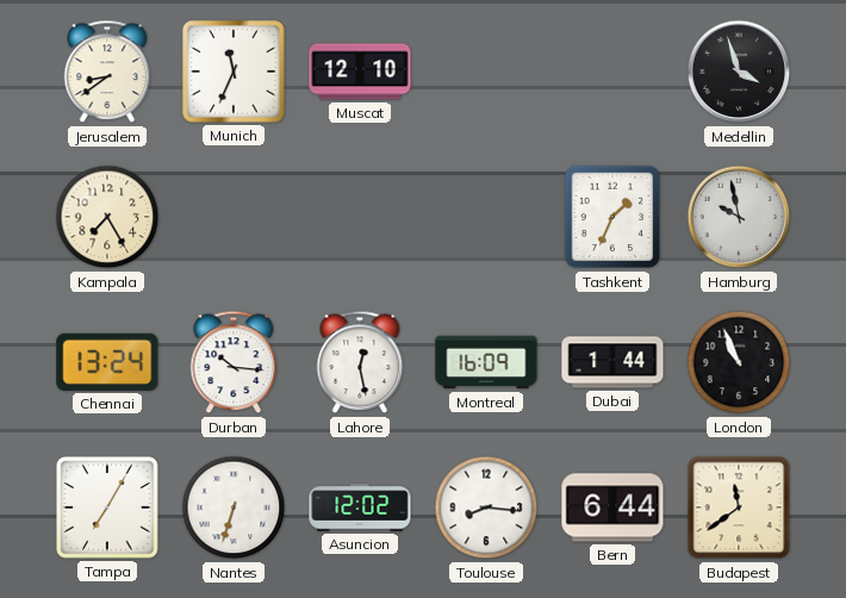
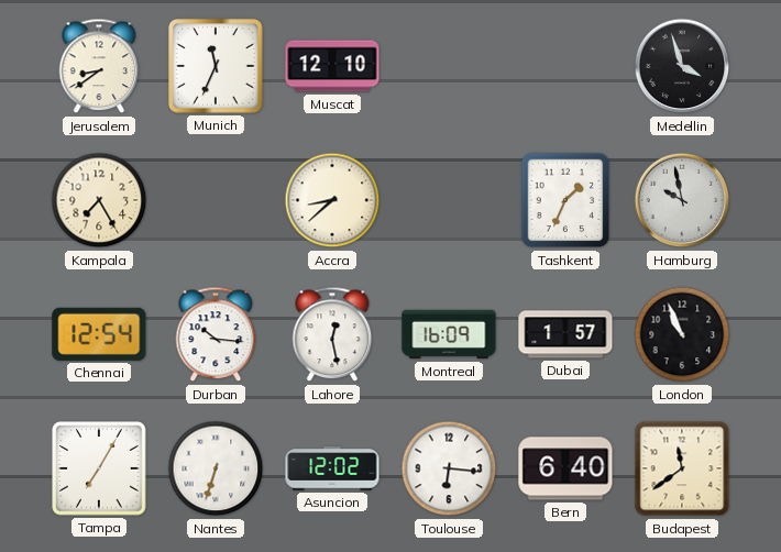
Accra: none -> 8:38
Chennai: 13:24 -> 12:54
Dubai: 1:44 -> 1:57
Toulouse: 8:16 -> 6:16
Bern: 6:44 -> 6:40
